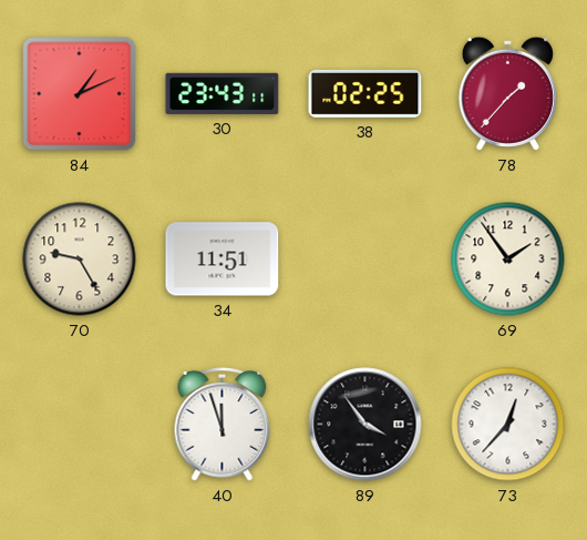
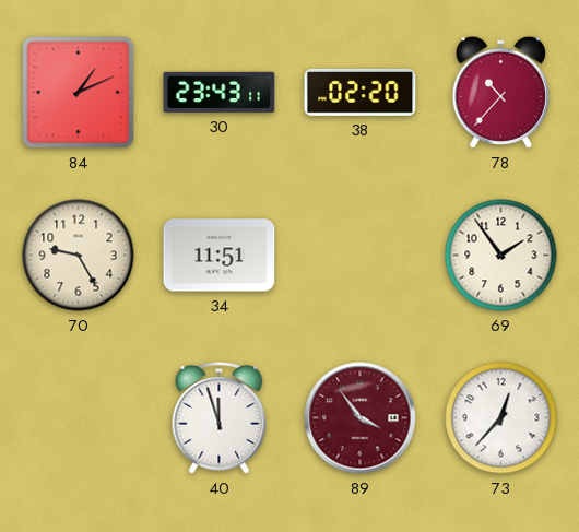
38: 02:25 -> 02:20
78: 1:37 -> 10:37
89 dial: black -> burgundy
